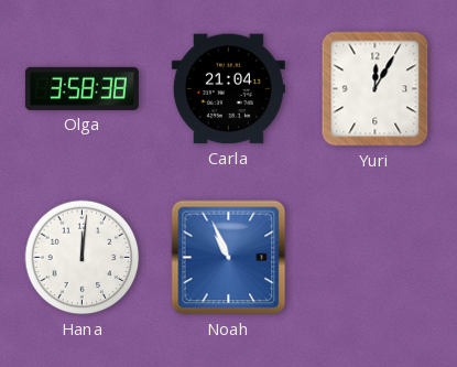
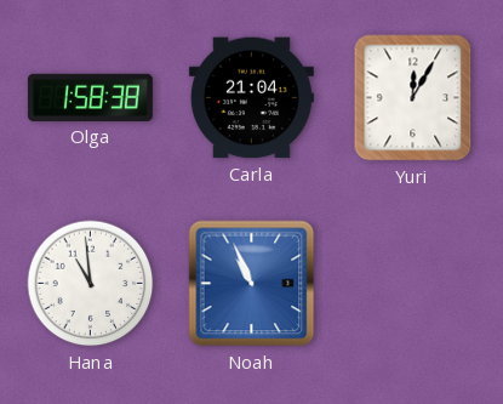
Olga: 3:58 -> 1:58
Hana: 12:01 -> 10:59
